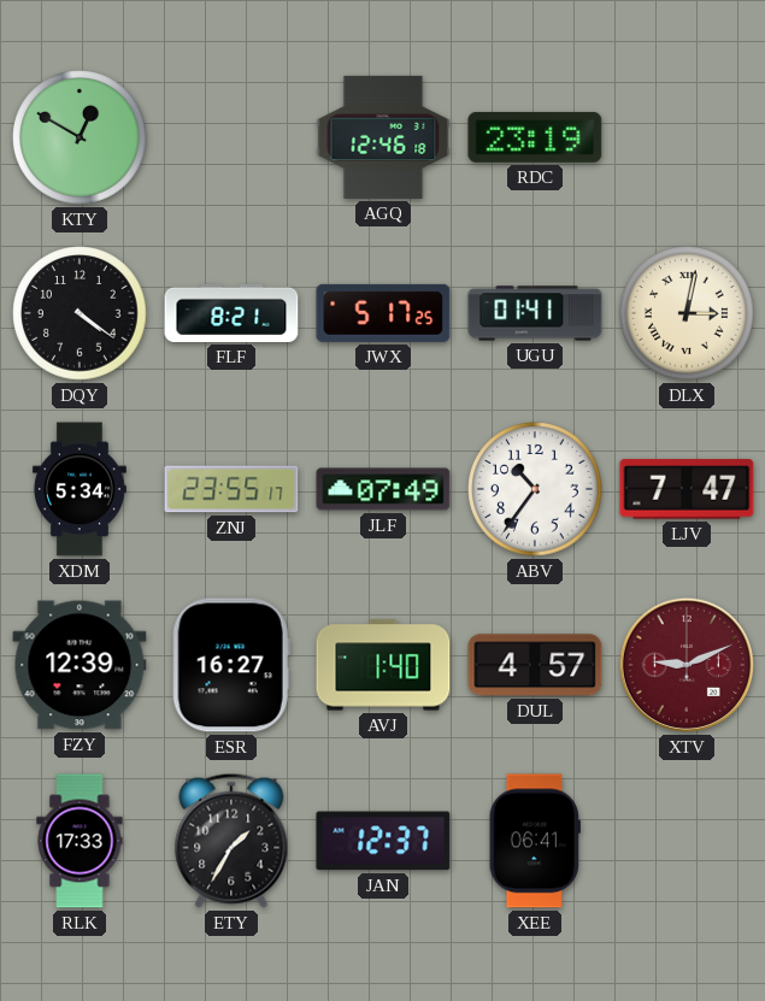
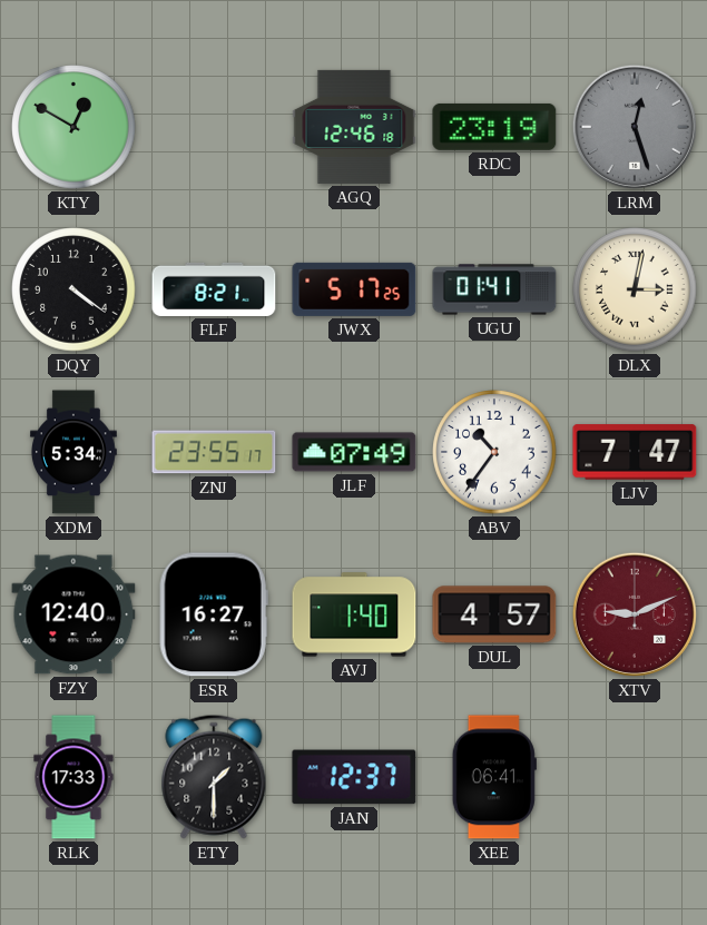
LRM: none -> 12:27
FZY: 12:39 -> 12:40
ETY: 1:35 -> 1:30
